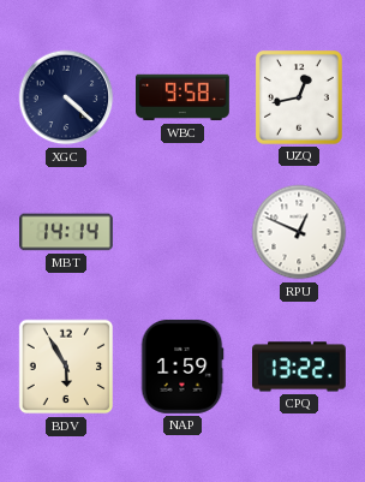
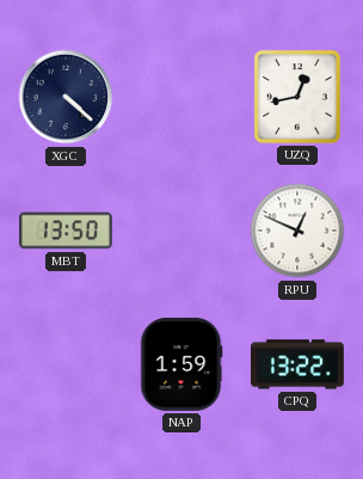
WBC: 9:58 -> none
MBT: 14:14 -> 13:50
BDV: 5:55 -> none
